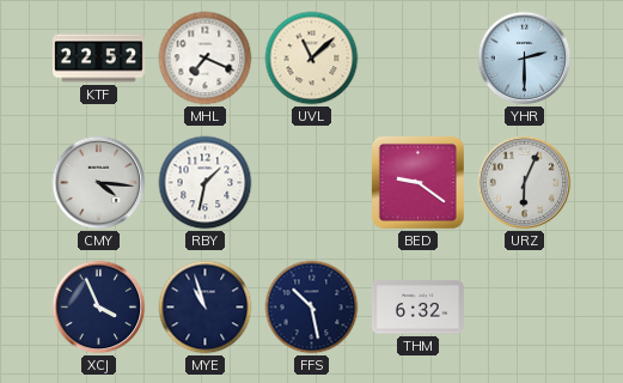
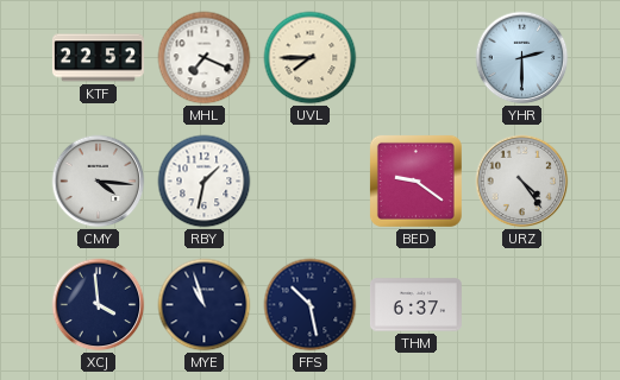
UVL: 11:08 -> 7:45
URZ: 6:04 -> 4:24
XCJ: 3:56 -> 3:59
THM: 6:32 -> 6:37
